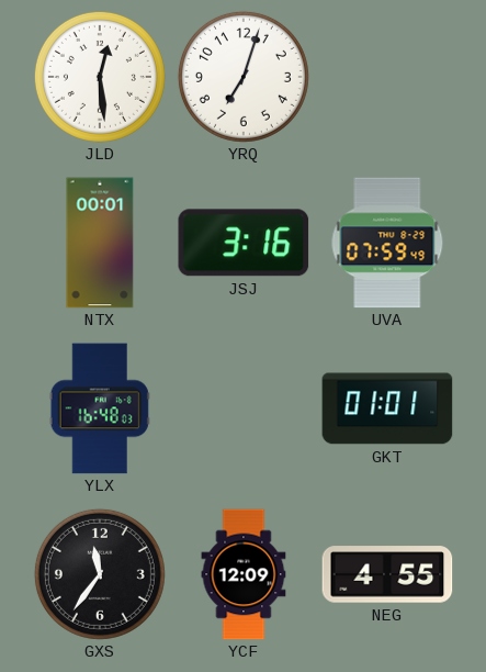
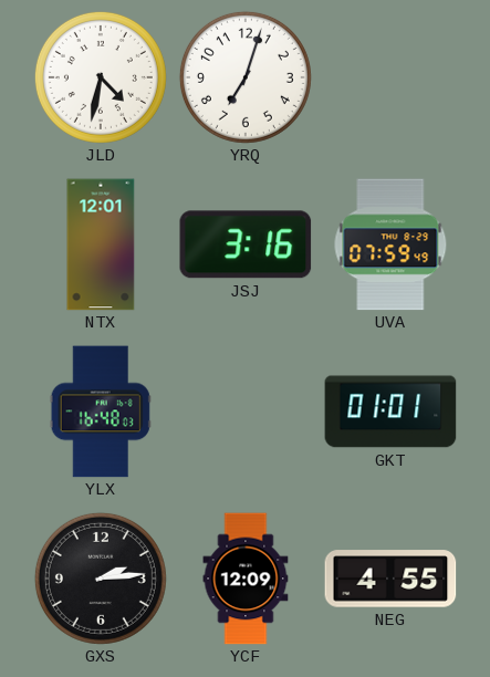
JLD: 12:29 -> 4:32
NTX: 00:01 -> 12:01
GXS: 11:36 -> 2:14
